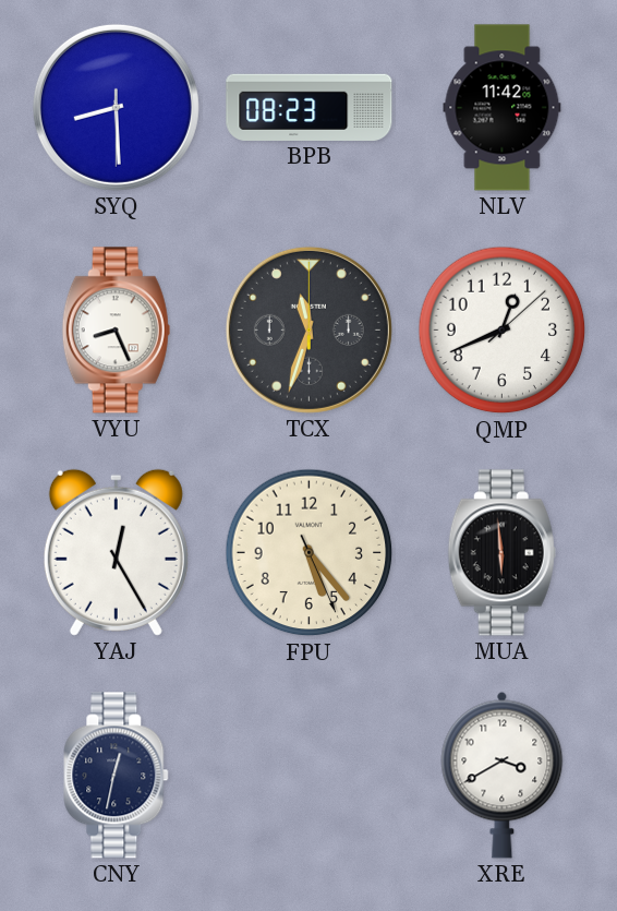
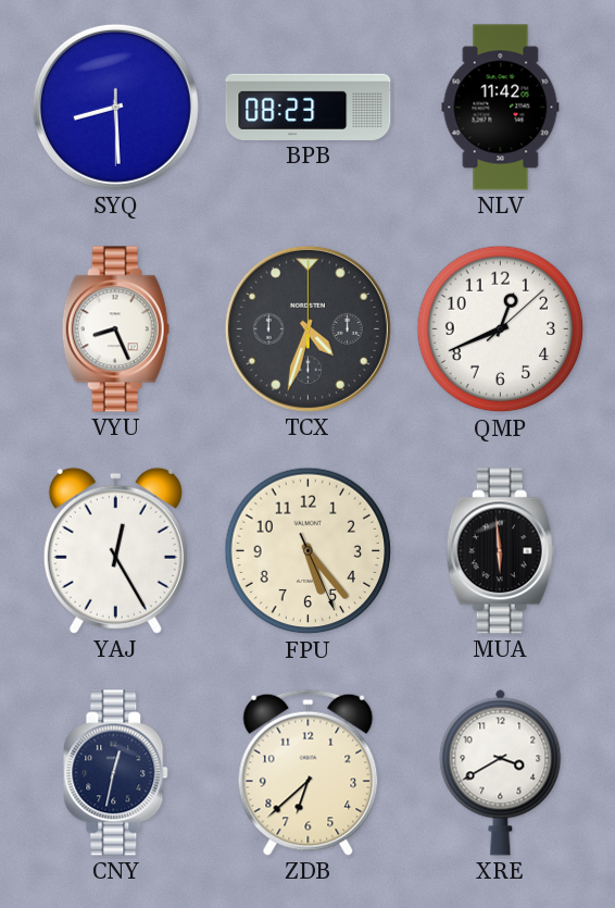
TCX: 11:33 -> 4:33
ZDB: none -> 6:38
